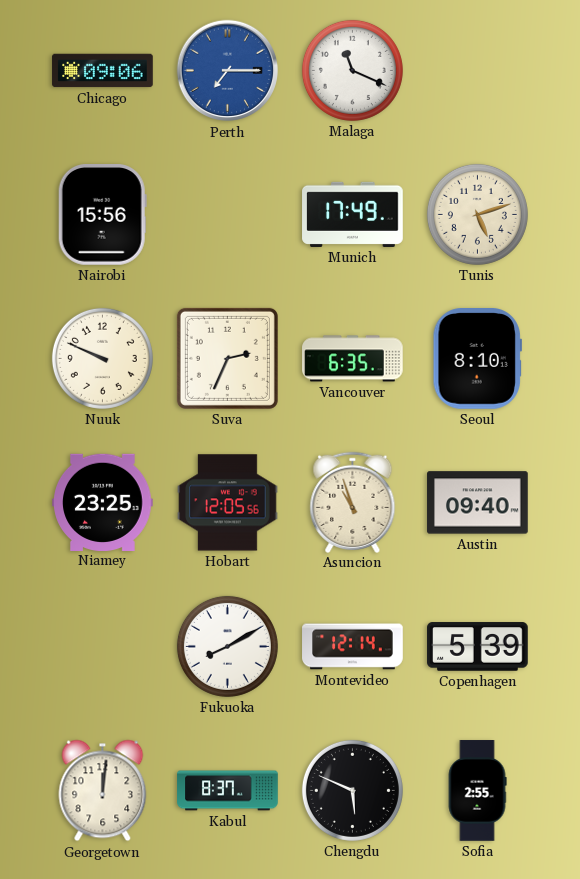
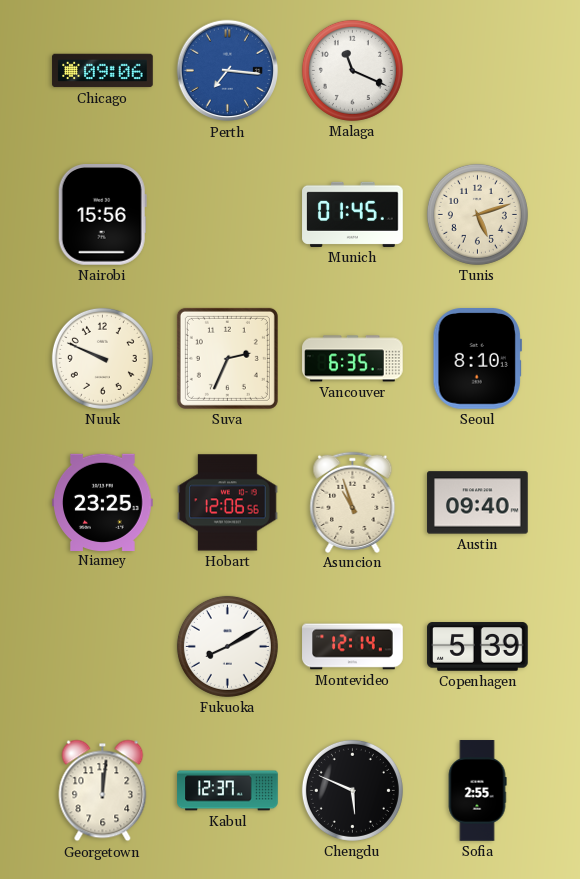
Perth: 7:15 -> 7:16
Munich: 17:49 -> 01:45
Hobart: 12:05 -> 12:06
Kabul: 8:37 -> 12:37
